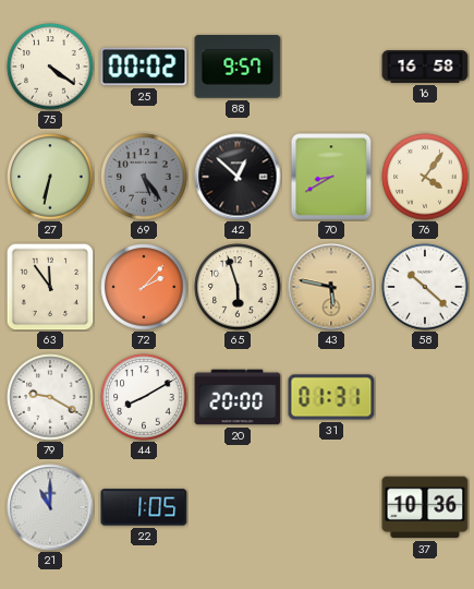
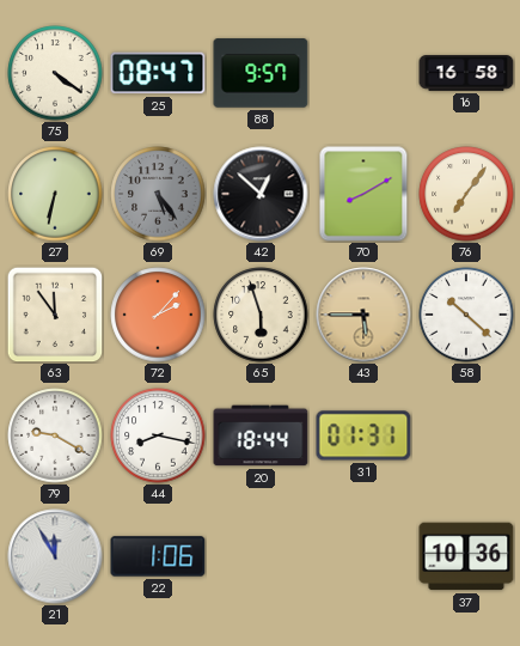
25: 00:02 -> 08:47
70: 8:40 -> 8:10
76: 4:06 -> 7:06
43: 5:47 -> 5:45
44: 8:10 -> 8:17
20: 20:00 -> 18:44
21: 11:00 -> 11:55
22: 1:05 -> 1:06
